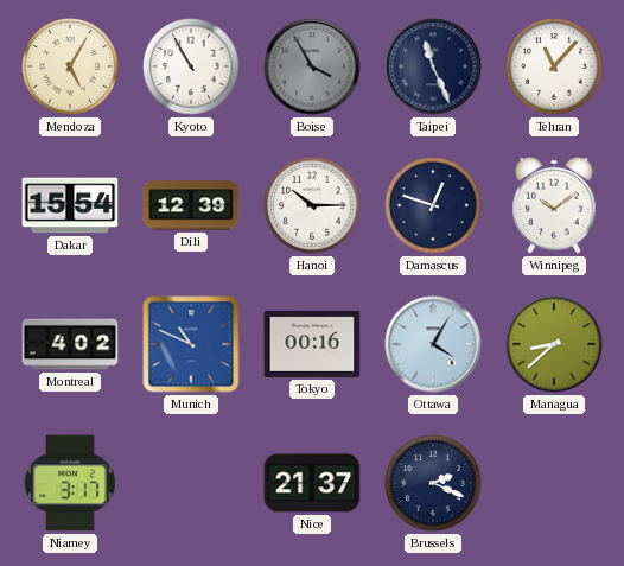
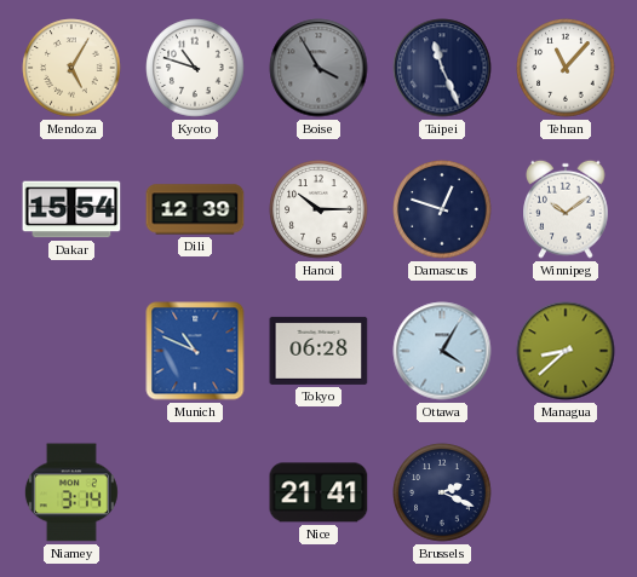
Kyoto: 10:55 -> 10:48
Montreal: 4:02 -> none
Tokyo: 00:16 -> 06:28
Niamey: 3:17 -> 3:14
Nice: 21:37 -> 21:41
